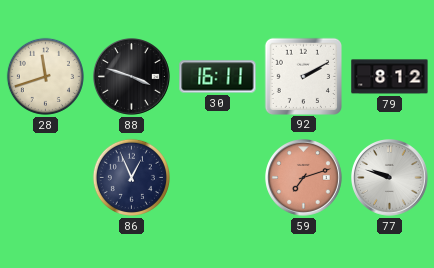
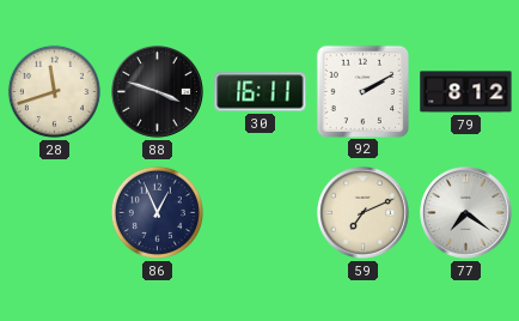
59: 7:12 -> 7:11
59 dial: salmon -> cream
77: 9:48 -> 7:21
